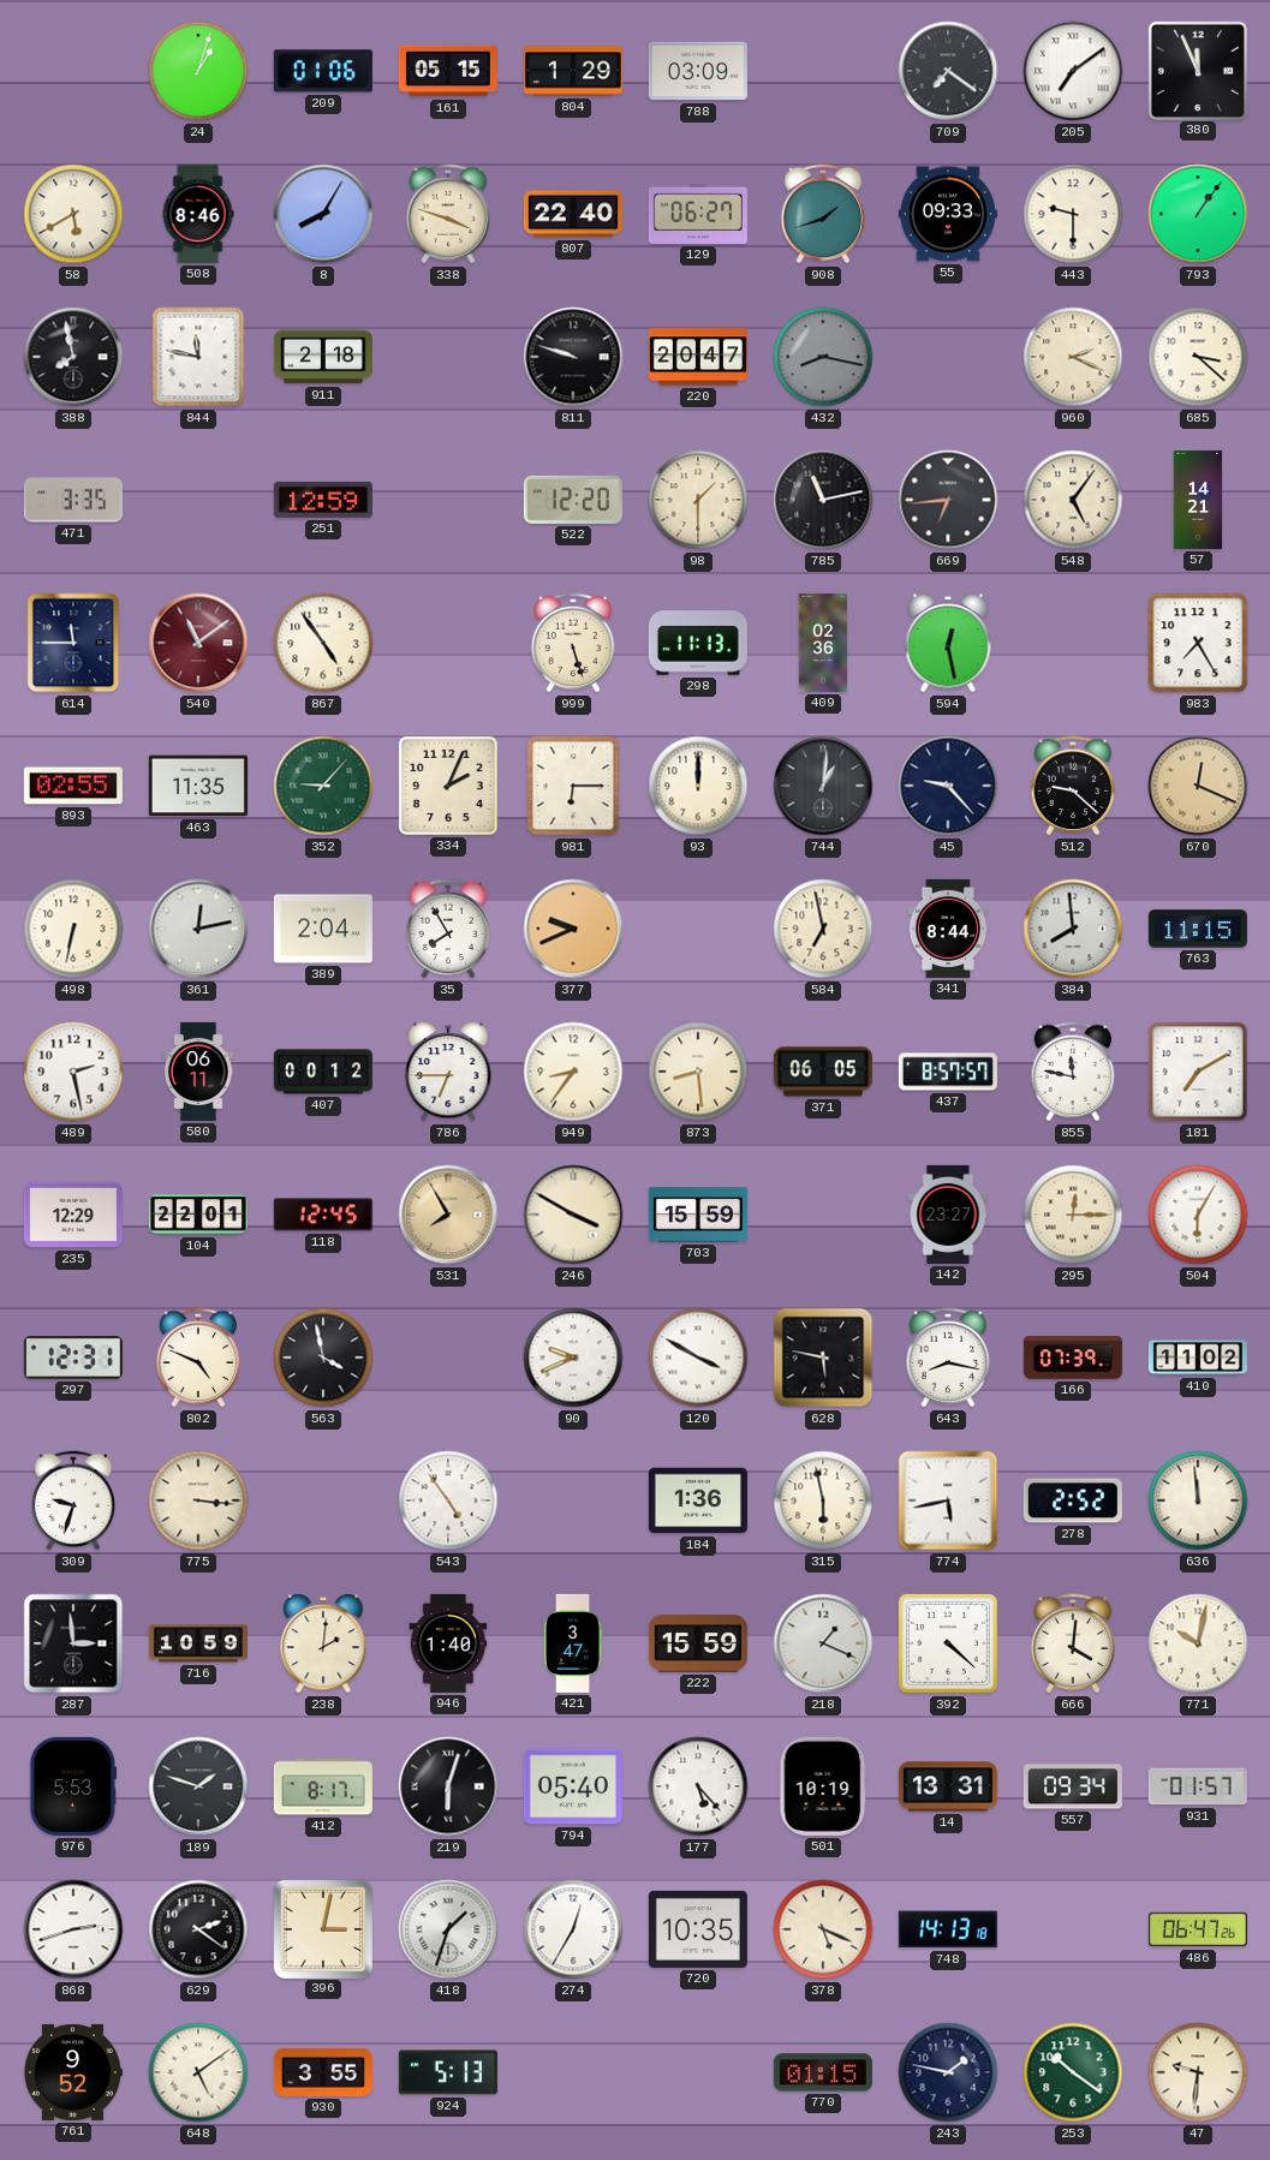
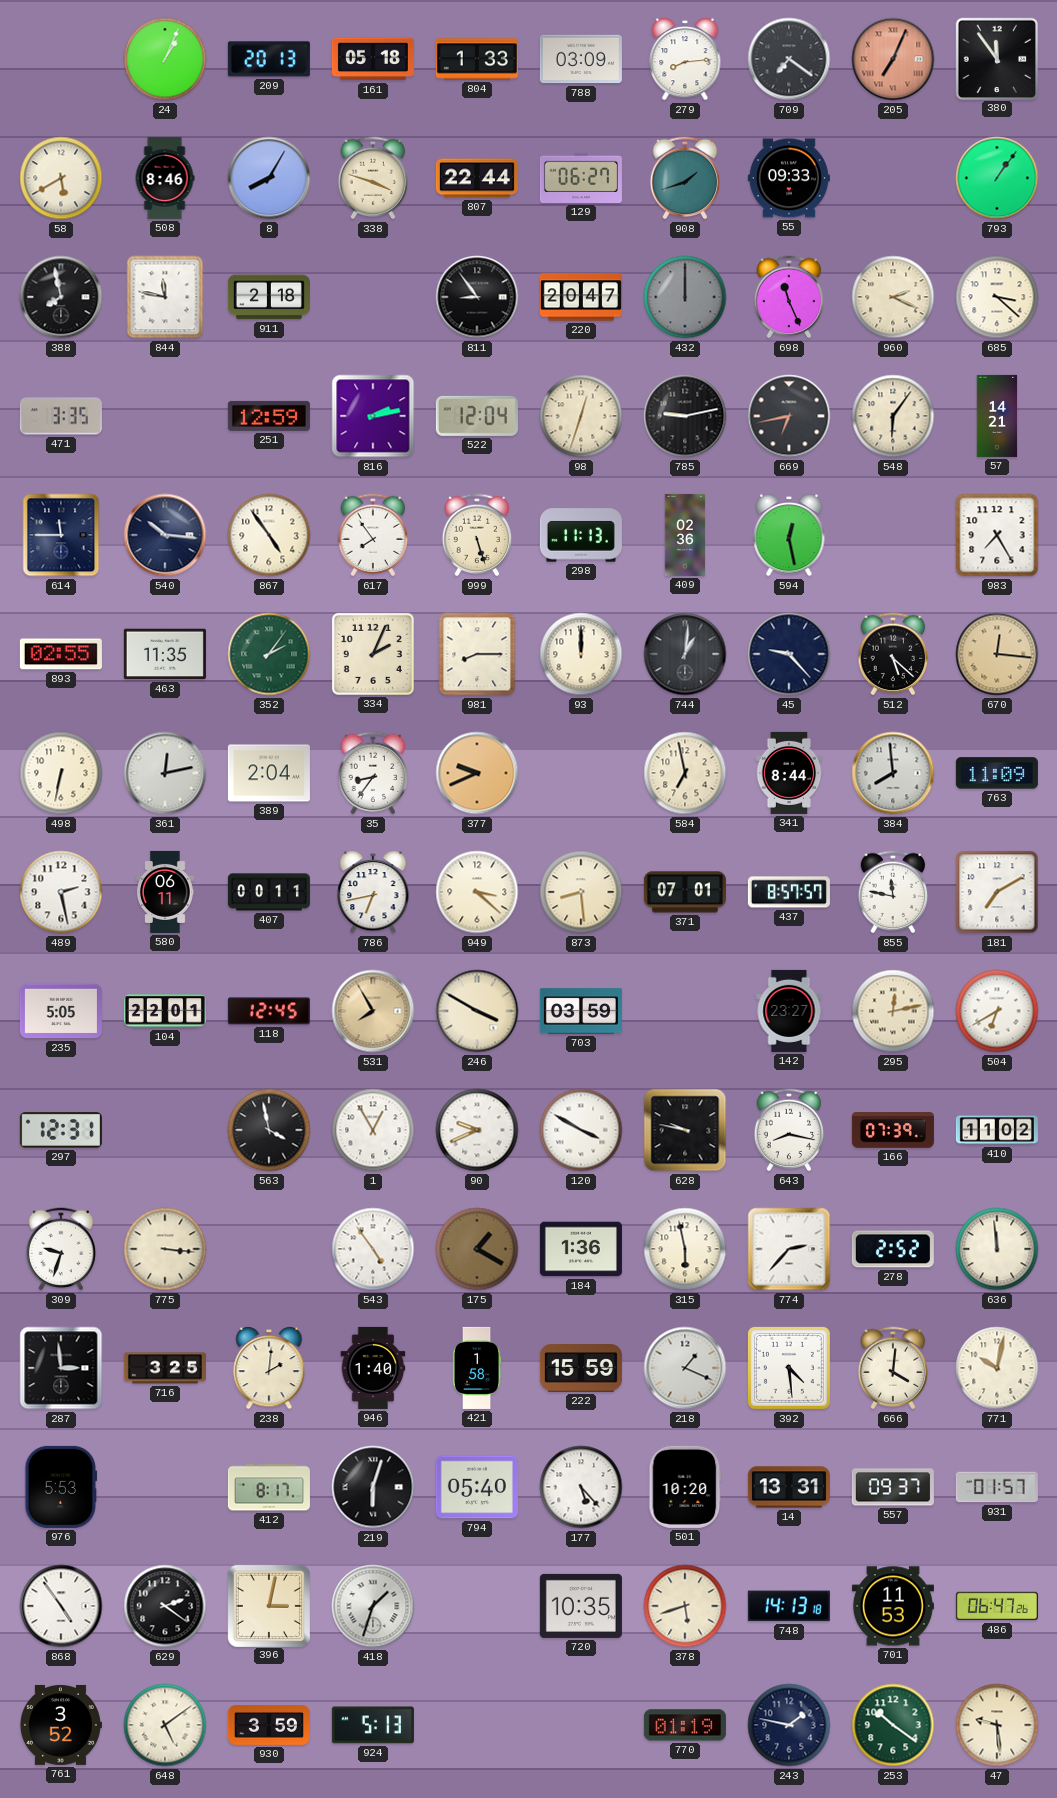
24: 1:03 -> 1:04
209: 01:06 -> 20:13
161: 05:15 -> 05:18
804: 1:29 -> 1:33
279: none -> 8:14
205: 7:09 -> 7:04
205 dial: white -> salmon
380: 11:56 -> 11:54
807: 22:40 -> 22:44
443: 9:30 -> none
811: 9:48 -> 8:54
432: 8:17 -> 12:00
698: none -> 11:26
816: none -> 2:13
522: 12:20 -> 12:04
98: 1:30 -> 12:33
785: 11:13 -> 9:13
669: 6:44 -> 6:43
548: 5:06 -> 6:06
540: 11:09 -> 10:16
540 dial: burgundy -> navy
617: none -> 7:54
352: 9:07 -> 2:06
981: 6:15 -> 8:15
512: 9:22 -> 5:22
670: 12:19 -> 12:16
35: 7:55 -> 8:36
763: 11:15 -> 11:09
407: 00:12 -> 00:11
786: 6:45 -> 6:43
949: 8:36 -> 3:22
371: 06:05 -> 07:01
235: 12:29 -> 5:05
703: 15:59 -> 03:59
295: 12:15 -> 12:13
504: 6:05 -> 6:40
802: 4:49 -> none
1: none -> 12:55
628: 5:47 -> 9:47
175: none -> 1:20
774: 5:43 -> 2:37
716: 10:59 -> 3:25
421: 3:47 -> 1:58
392: 4:22 -> 4:29
189: 1:48 -> none
501: 10:19 -> 10:20
557: 09:34 -> 09:37
868: 2:42 -> 4:54
274: 12:35 -> none
378: 5:19 -> 5:42
701: none -> 11:53
761: 9:52 -> 3:52
930: 3:55 -> 3:59
770: 01:15 -> 01:19
47: 9:31 -> 9:29
